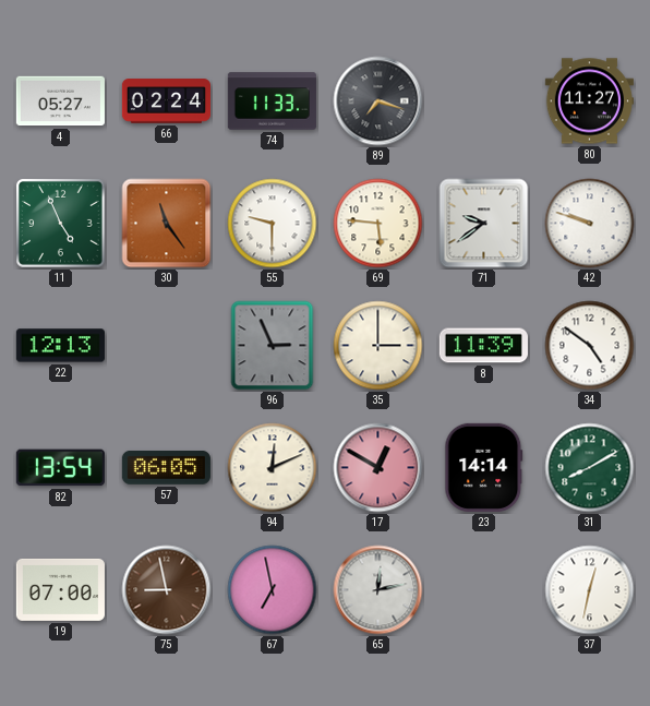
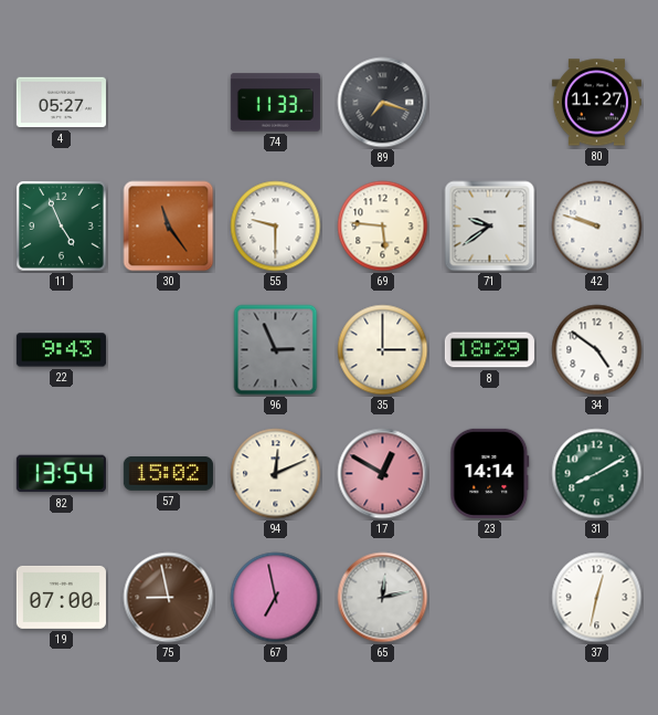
66: 02:24 -> none
22: 12:13 -> 9:43
8: 11:39 -> 18:29
57: 06:05 -> 15:02
